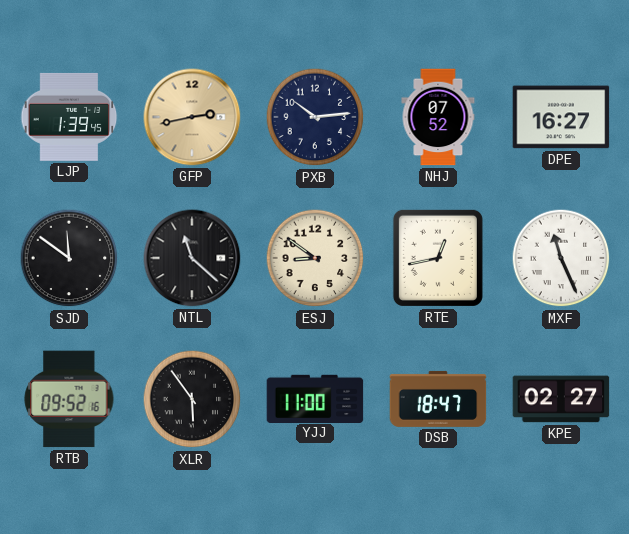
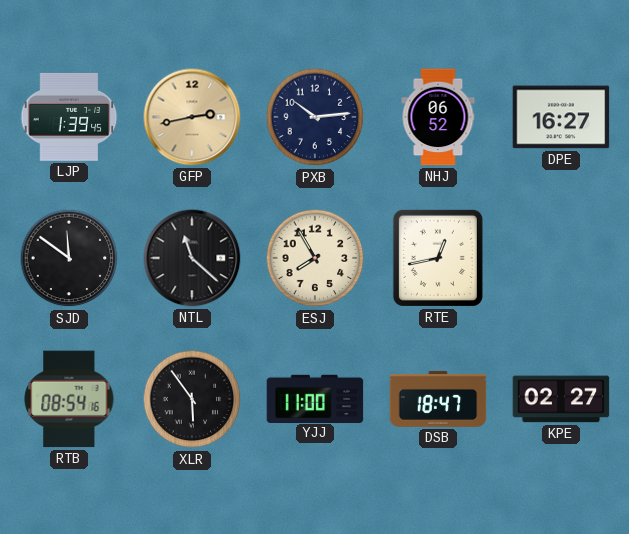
NHJ: 07:52 -> 06:52
ESJ: 8:51 -> 7:55
MXF: 11:26 -> none
RTB: 09:52 -> 08:54
